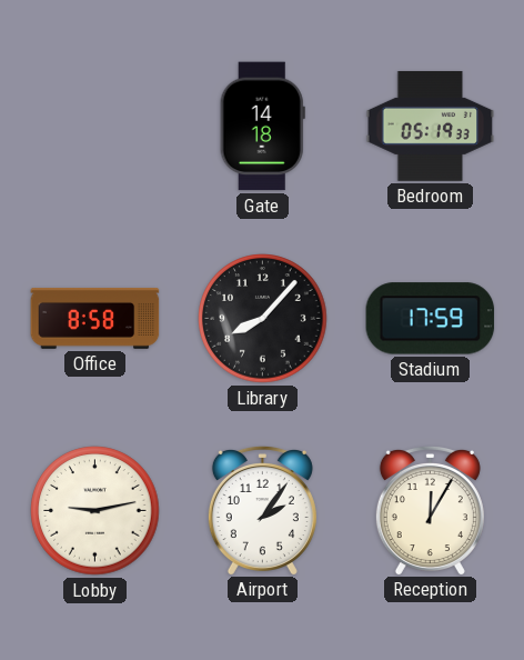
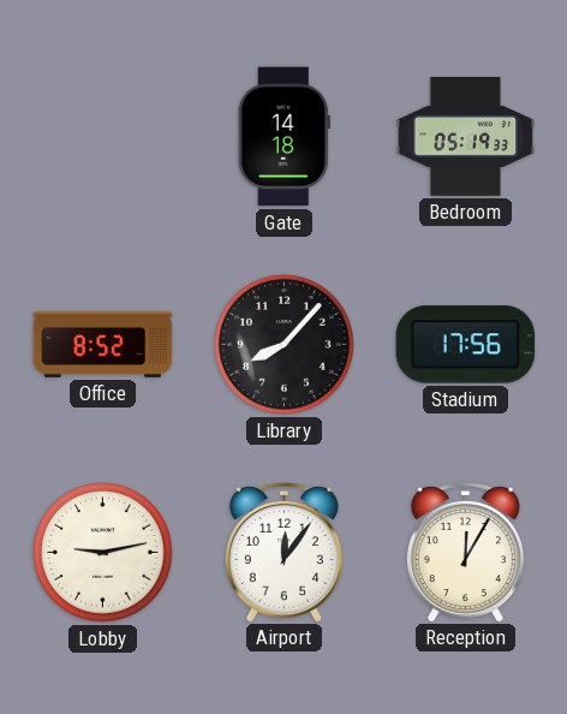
Office: 8:58 -> 8:52
Stadium: 17:59 -> 17:56
Airport: 2:06 -> 12:06
